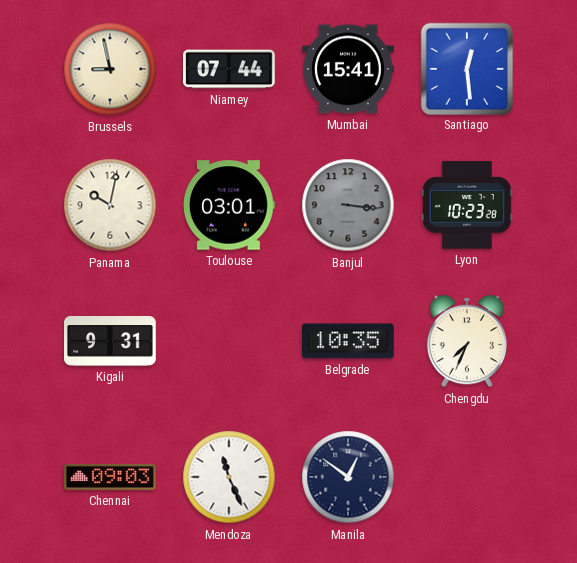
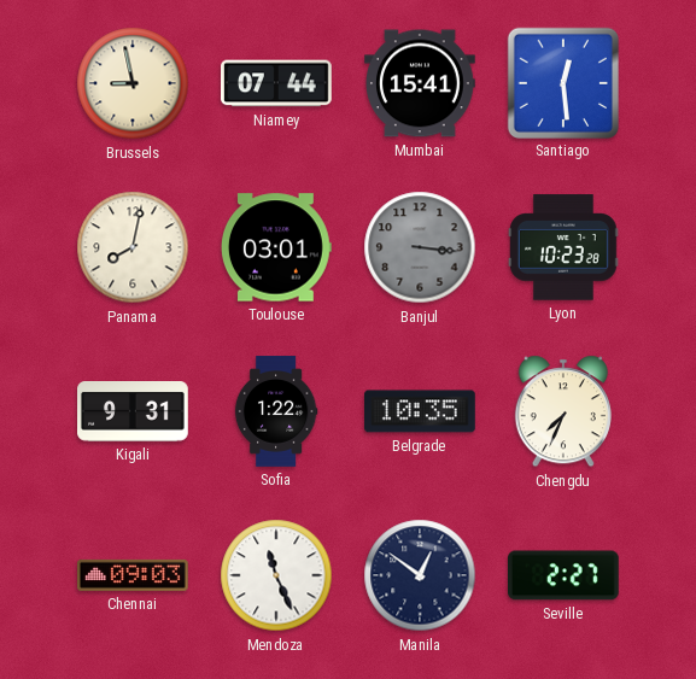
Panama: 10:02 -> 8:02
Sofia: none -> 1:22
Seville: none -> 2:27
